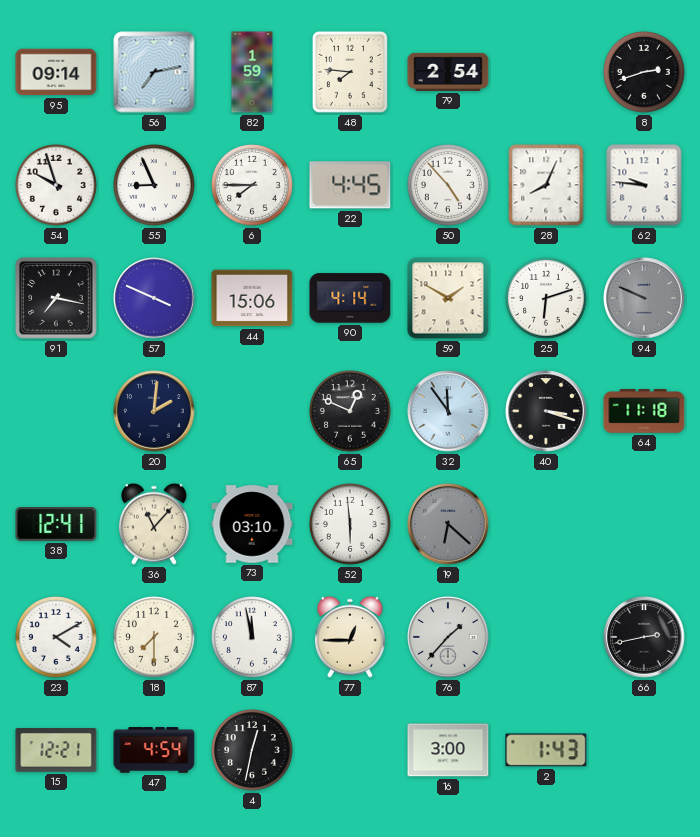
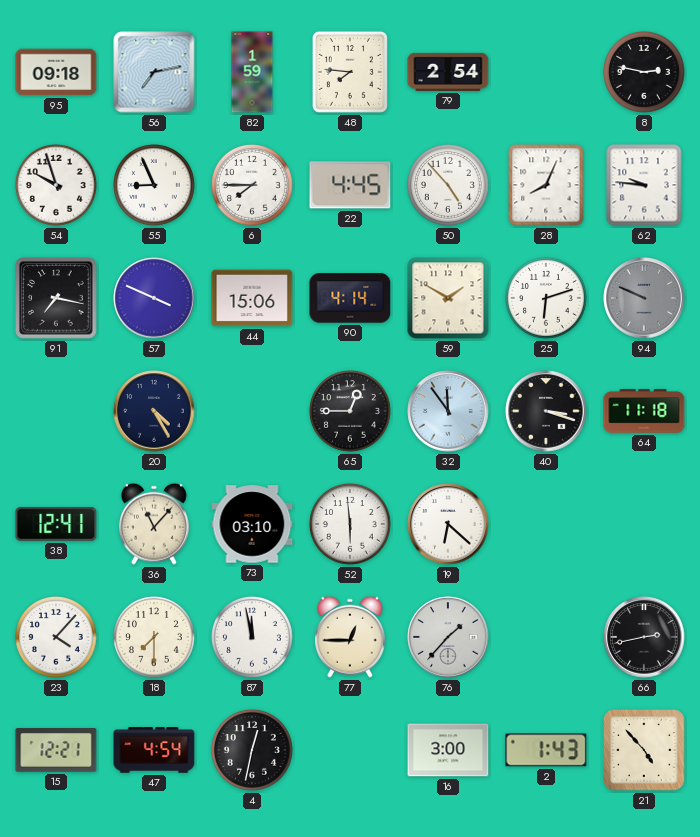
95: 09:14 -> 09:18
8: 2:42 -> 2:47
20: 2:01 -> 4:25
65: 12:49 -> 12:45
19 dial: grey -> white
23: 4:10 -> 4:07
21: none -> 4:53
